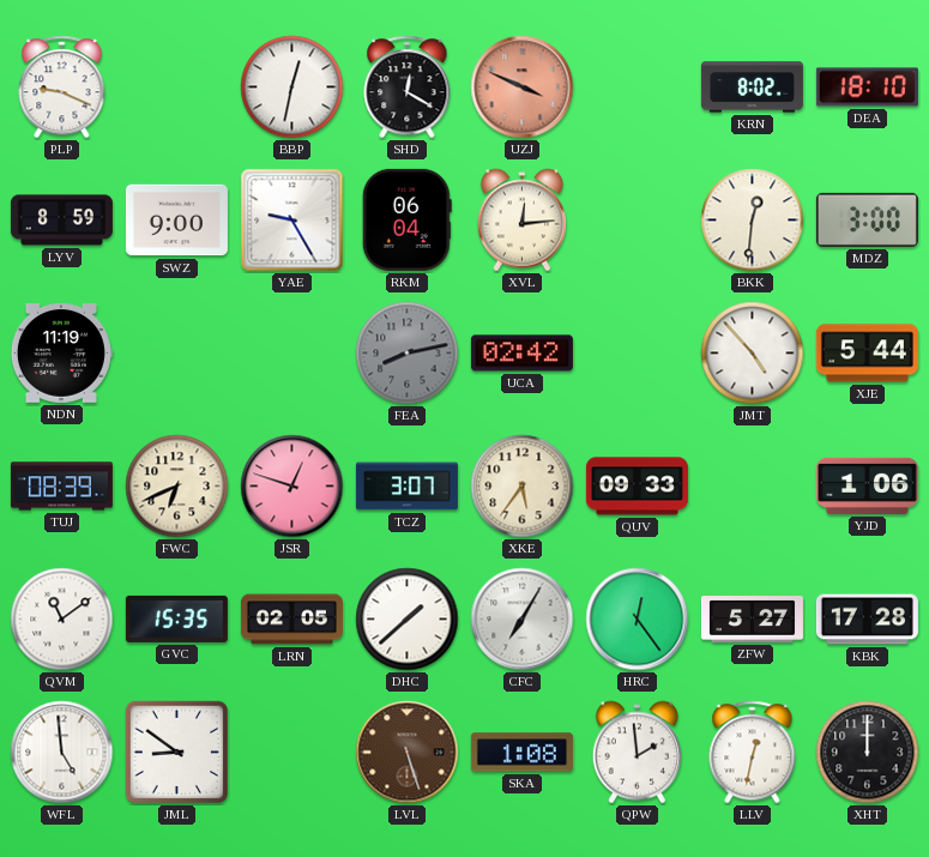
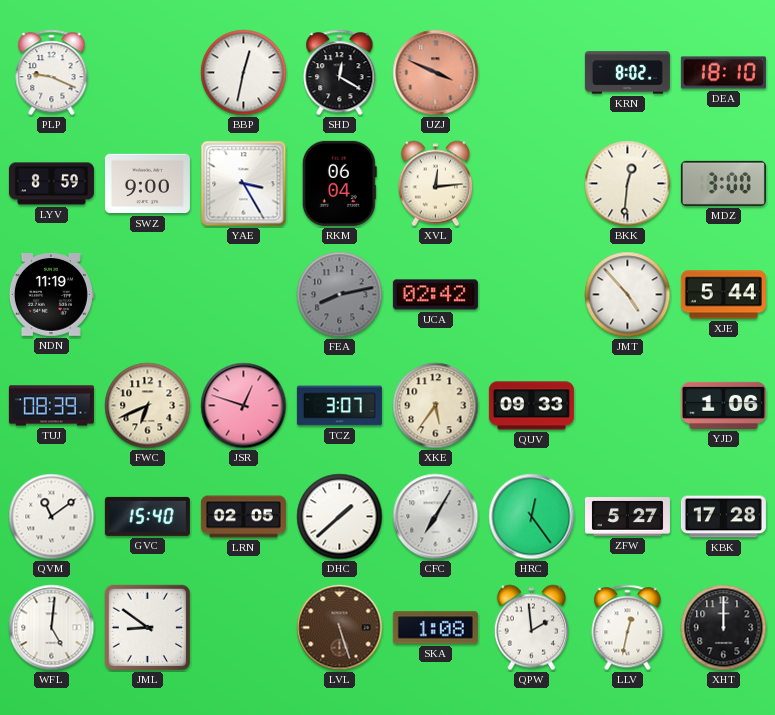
YAE: 9:25 -> 3:25
GVC: 15:35 -> 15:40
WFL: 4:59 -> 5:01
